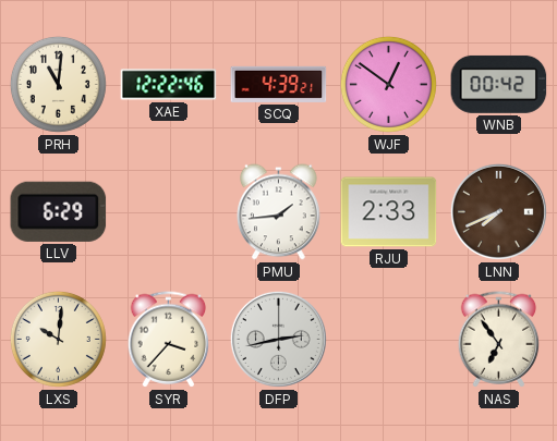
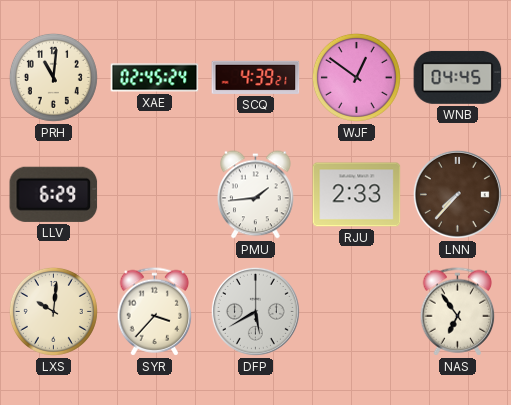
XAE: 12:22 -> 02:45
WNB: 00:42 -> 04:45
LNN: 7:41 -> 7:37
DFP: 2:43 -> 5:40
